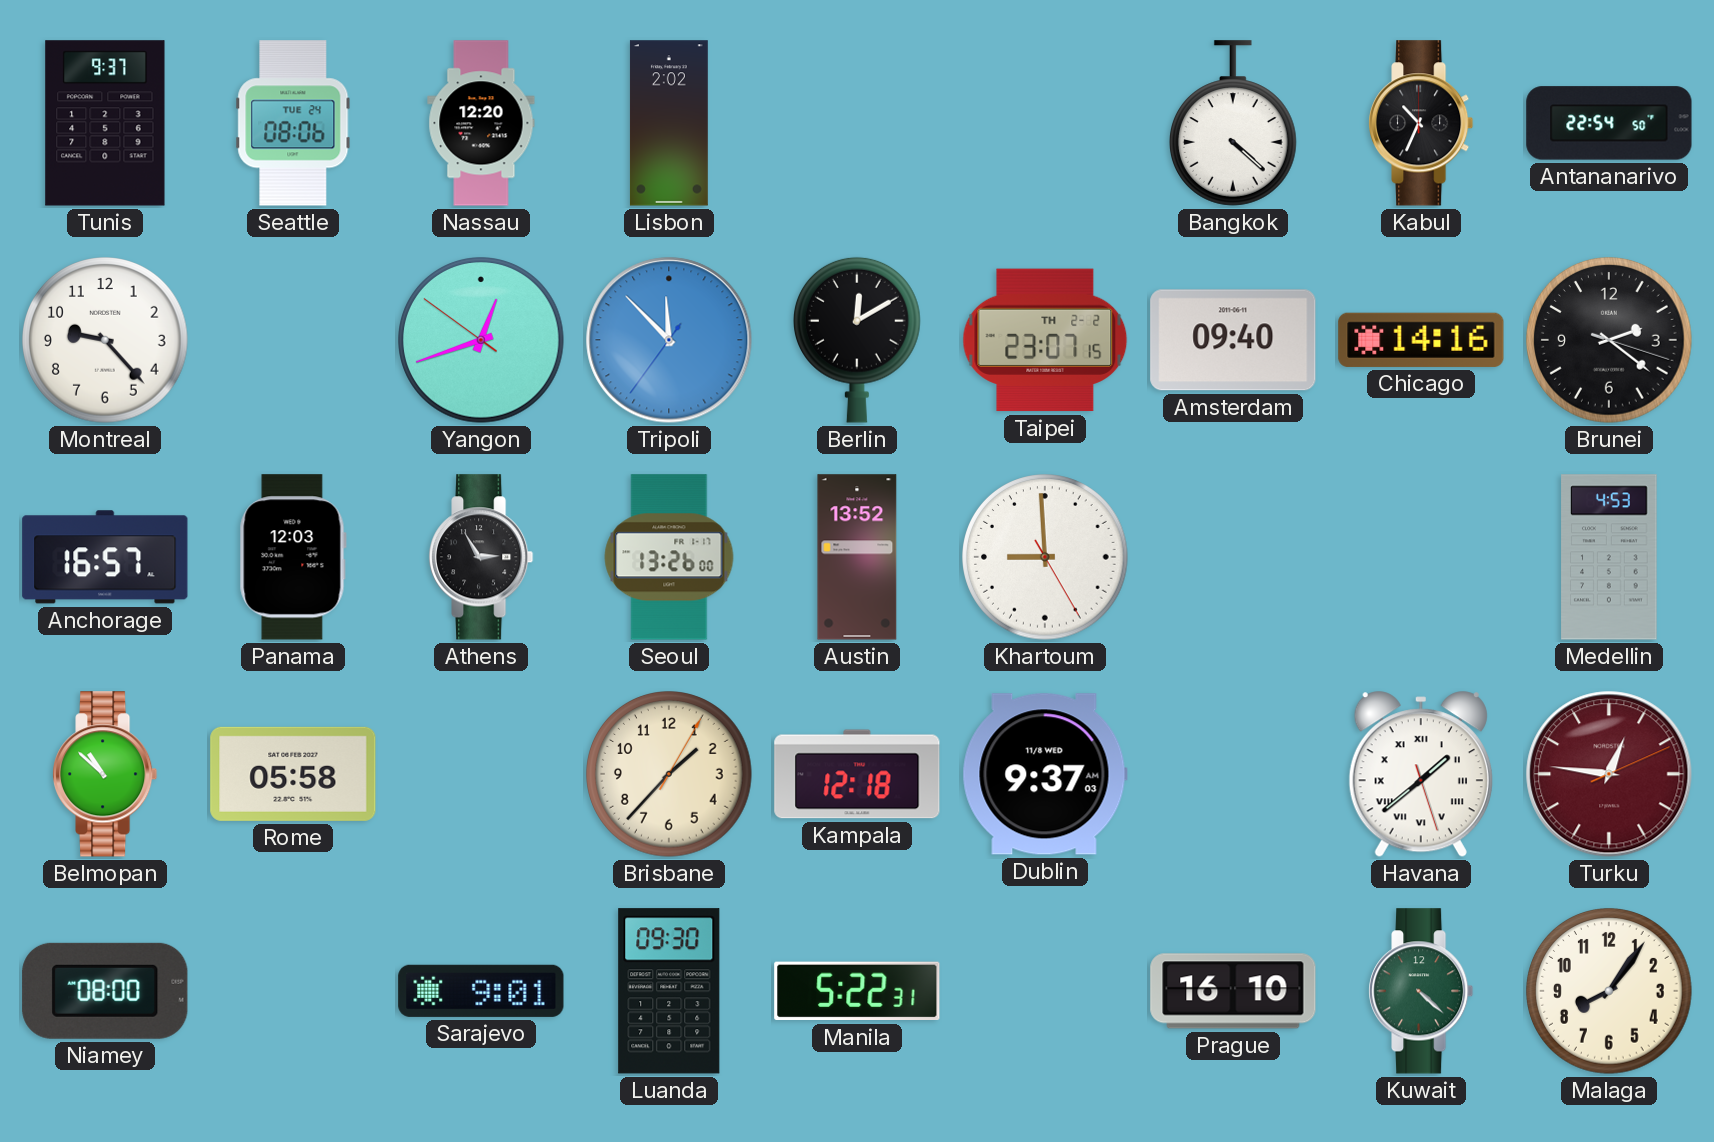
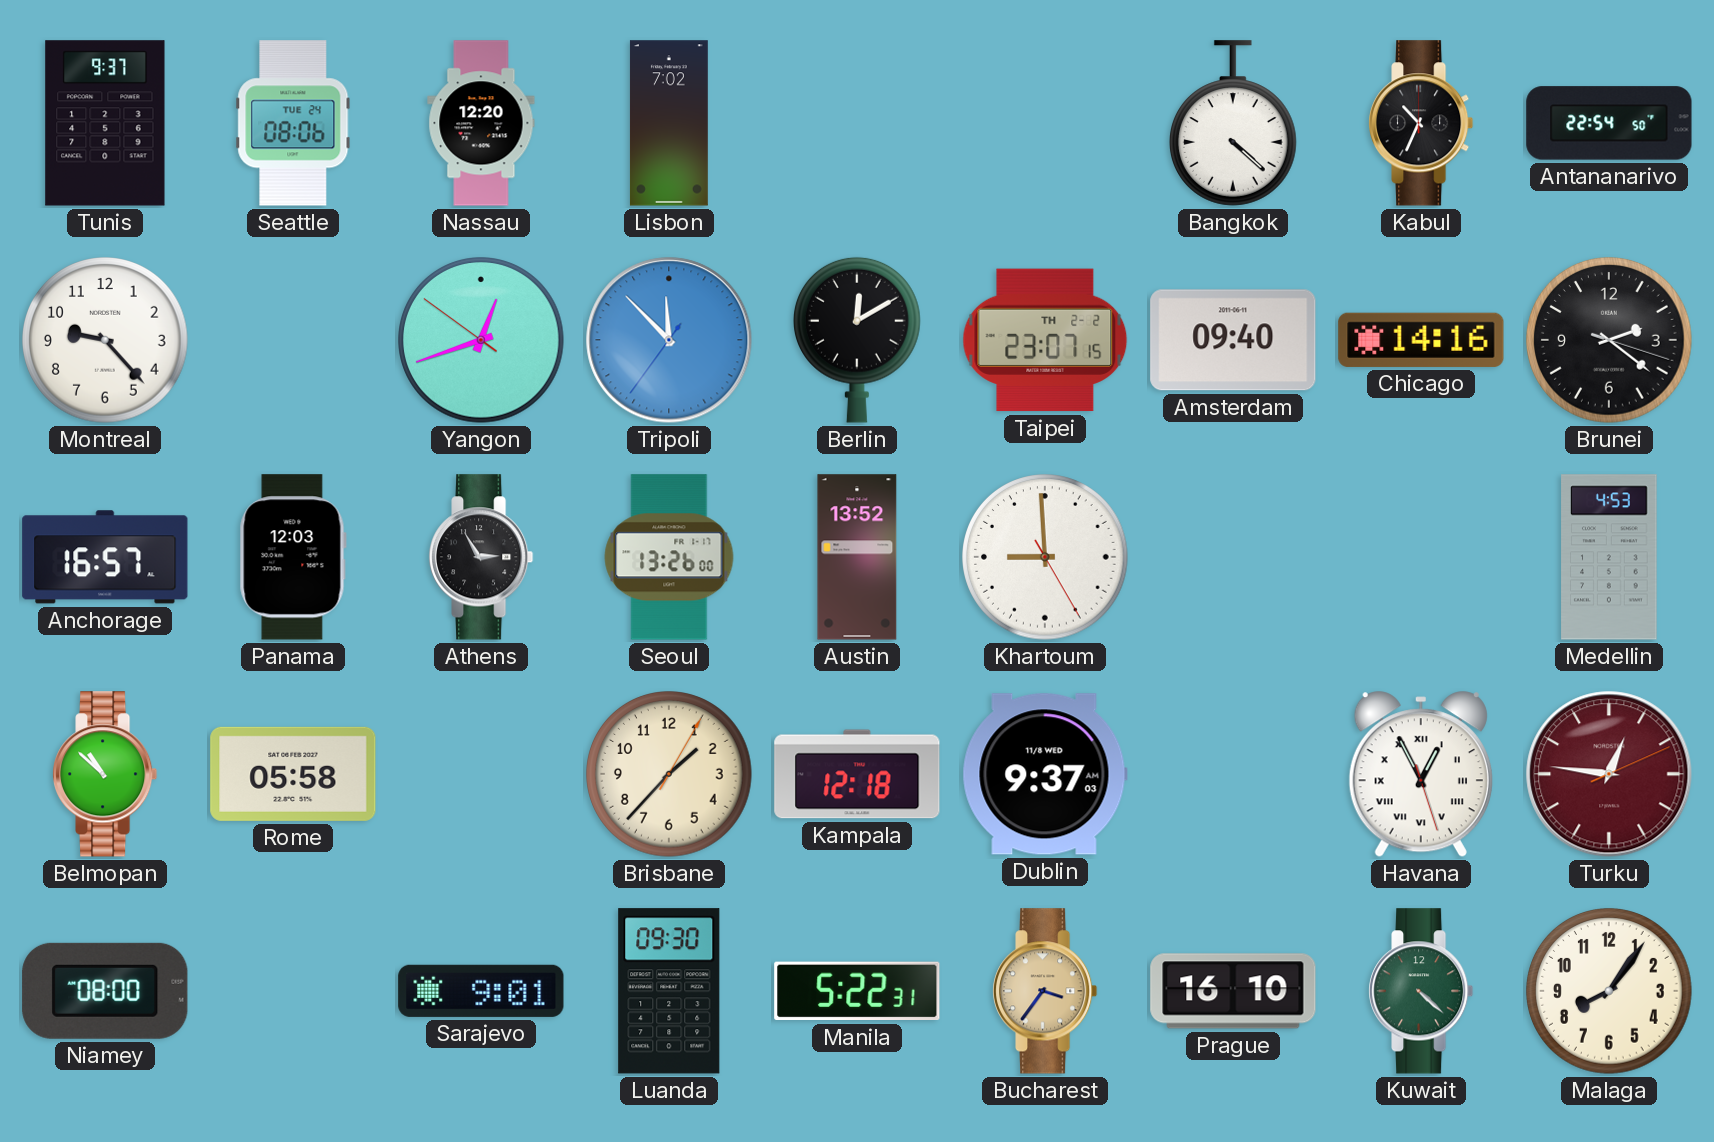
Lisbon: 2:02 -> 7:02
Havana: 1:38 -> 12:55
Bucharest: none -> 3:36
